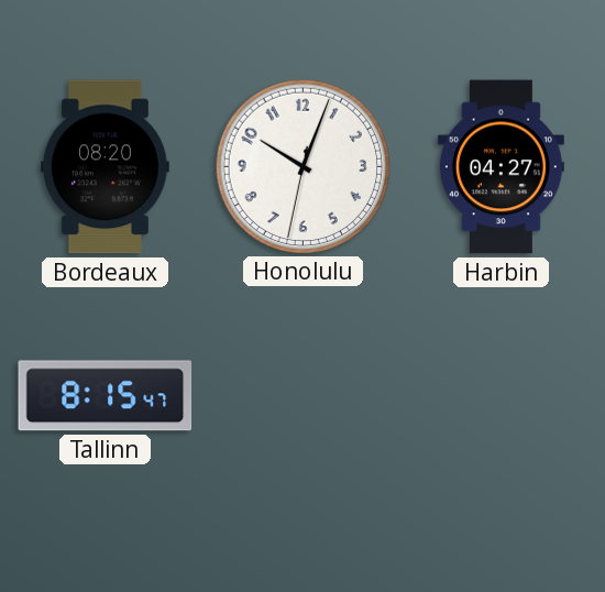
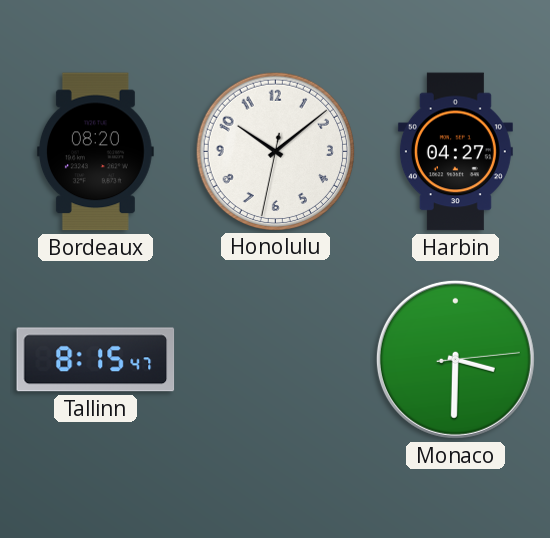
Honolulu: 10:03 -> 10:08
Monaco: none -> 3:30
